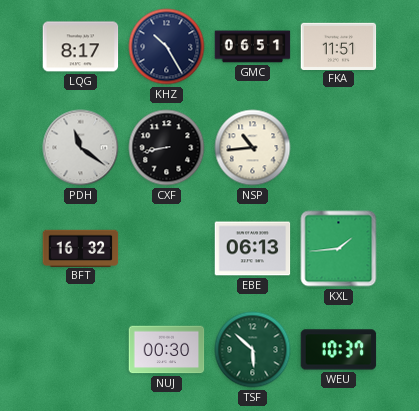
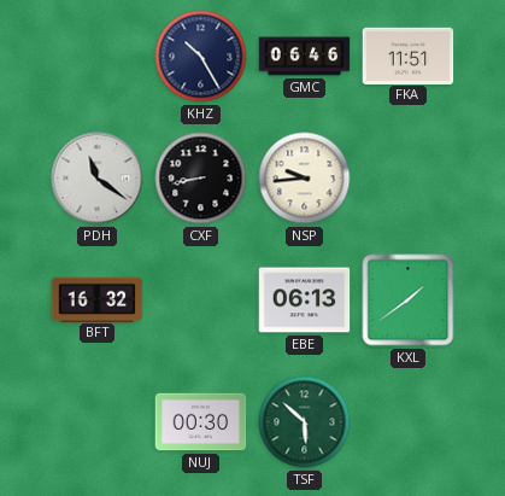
LQG: 8:17 -> none
GMC: 06:51 -> 06:46
NSP: 10:44 -> 9:44
KXL: 1:44 -> 1:39
WEU: 10:37 -> none
